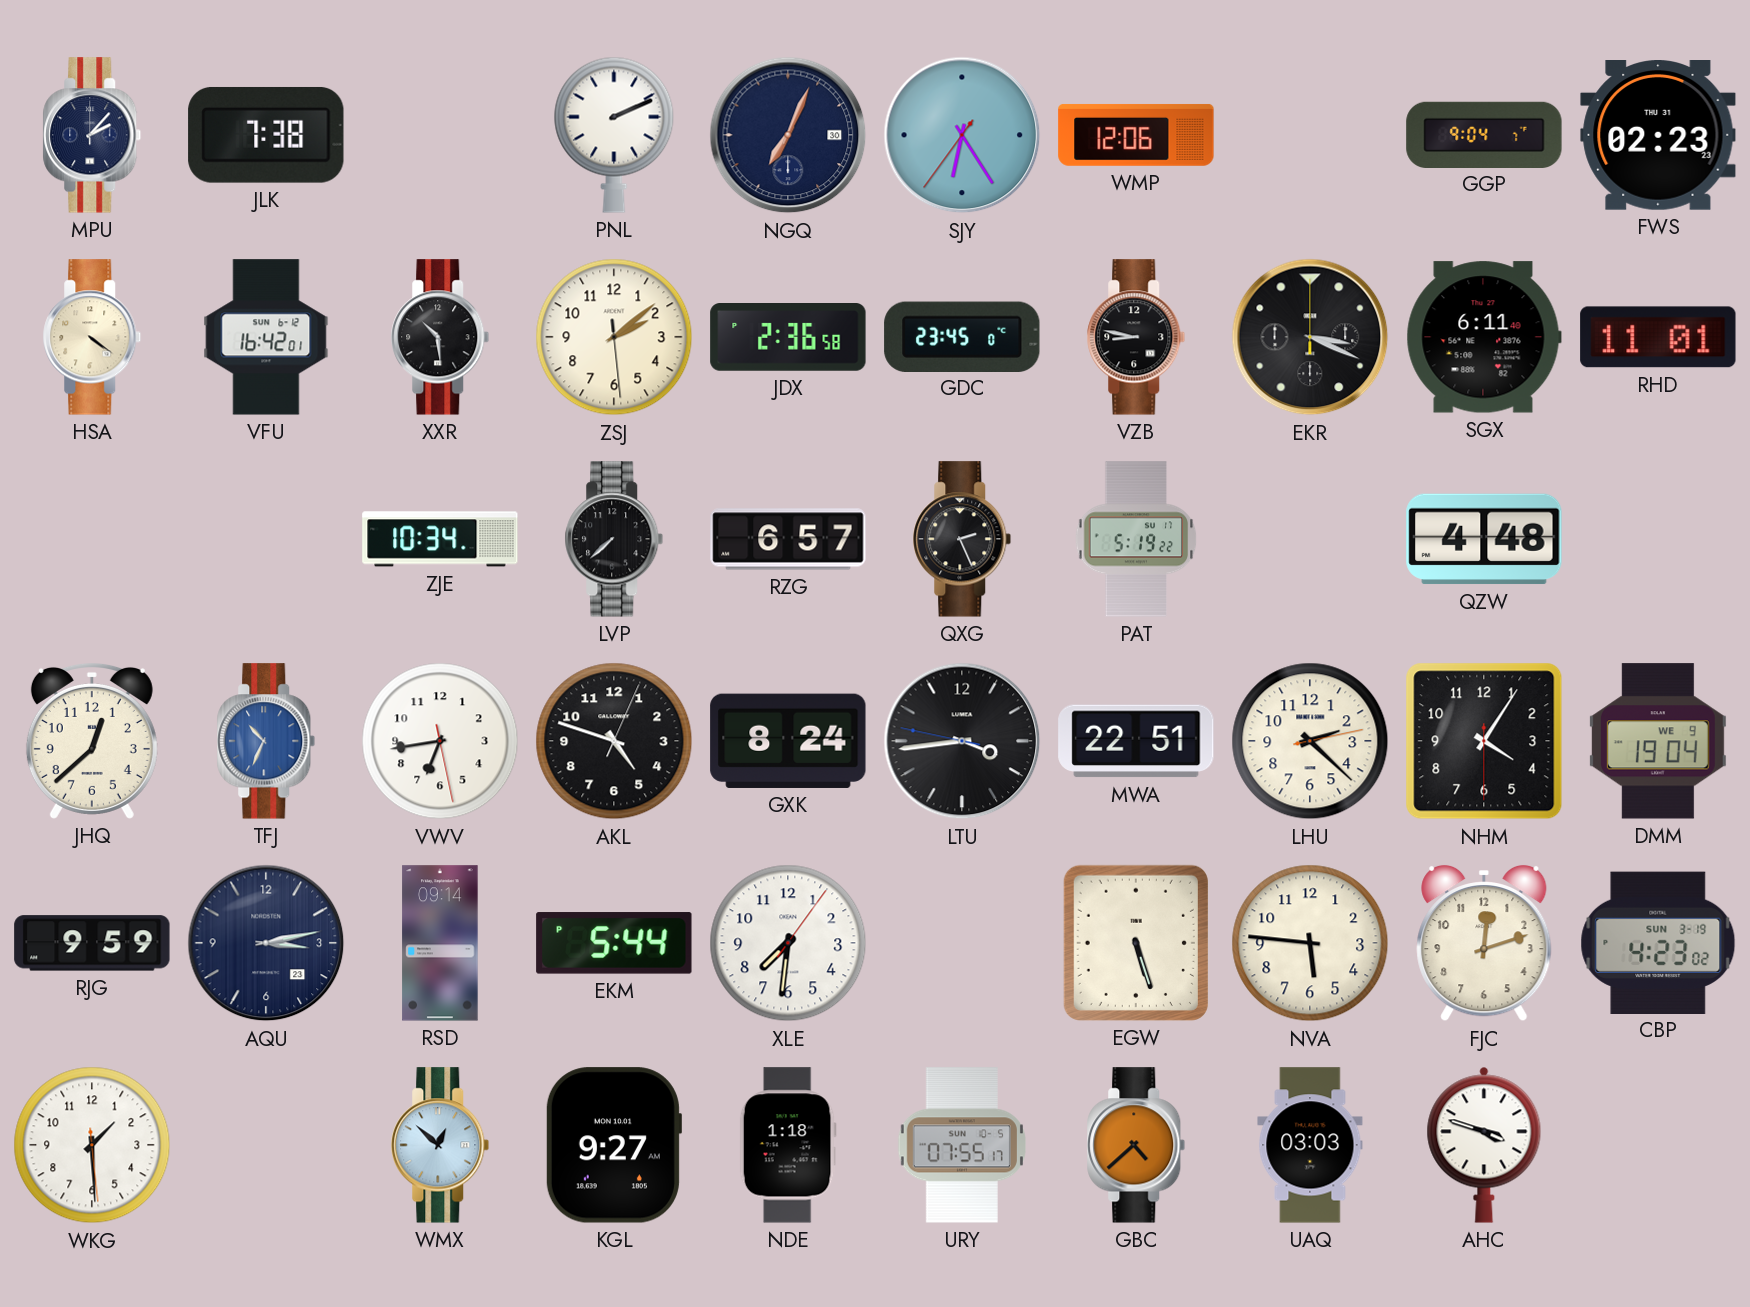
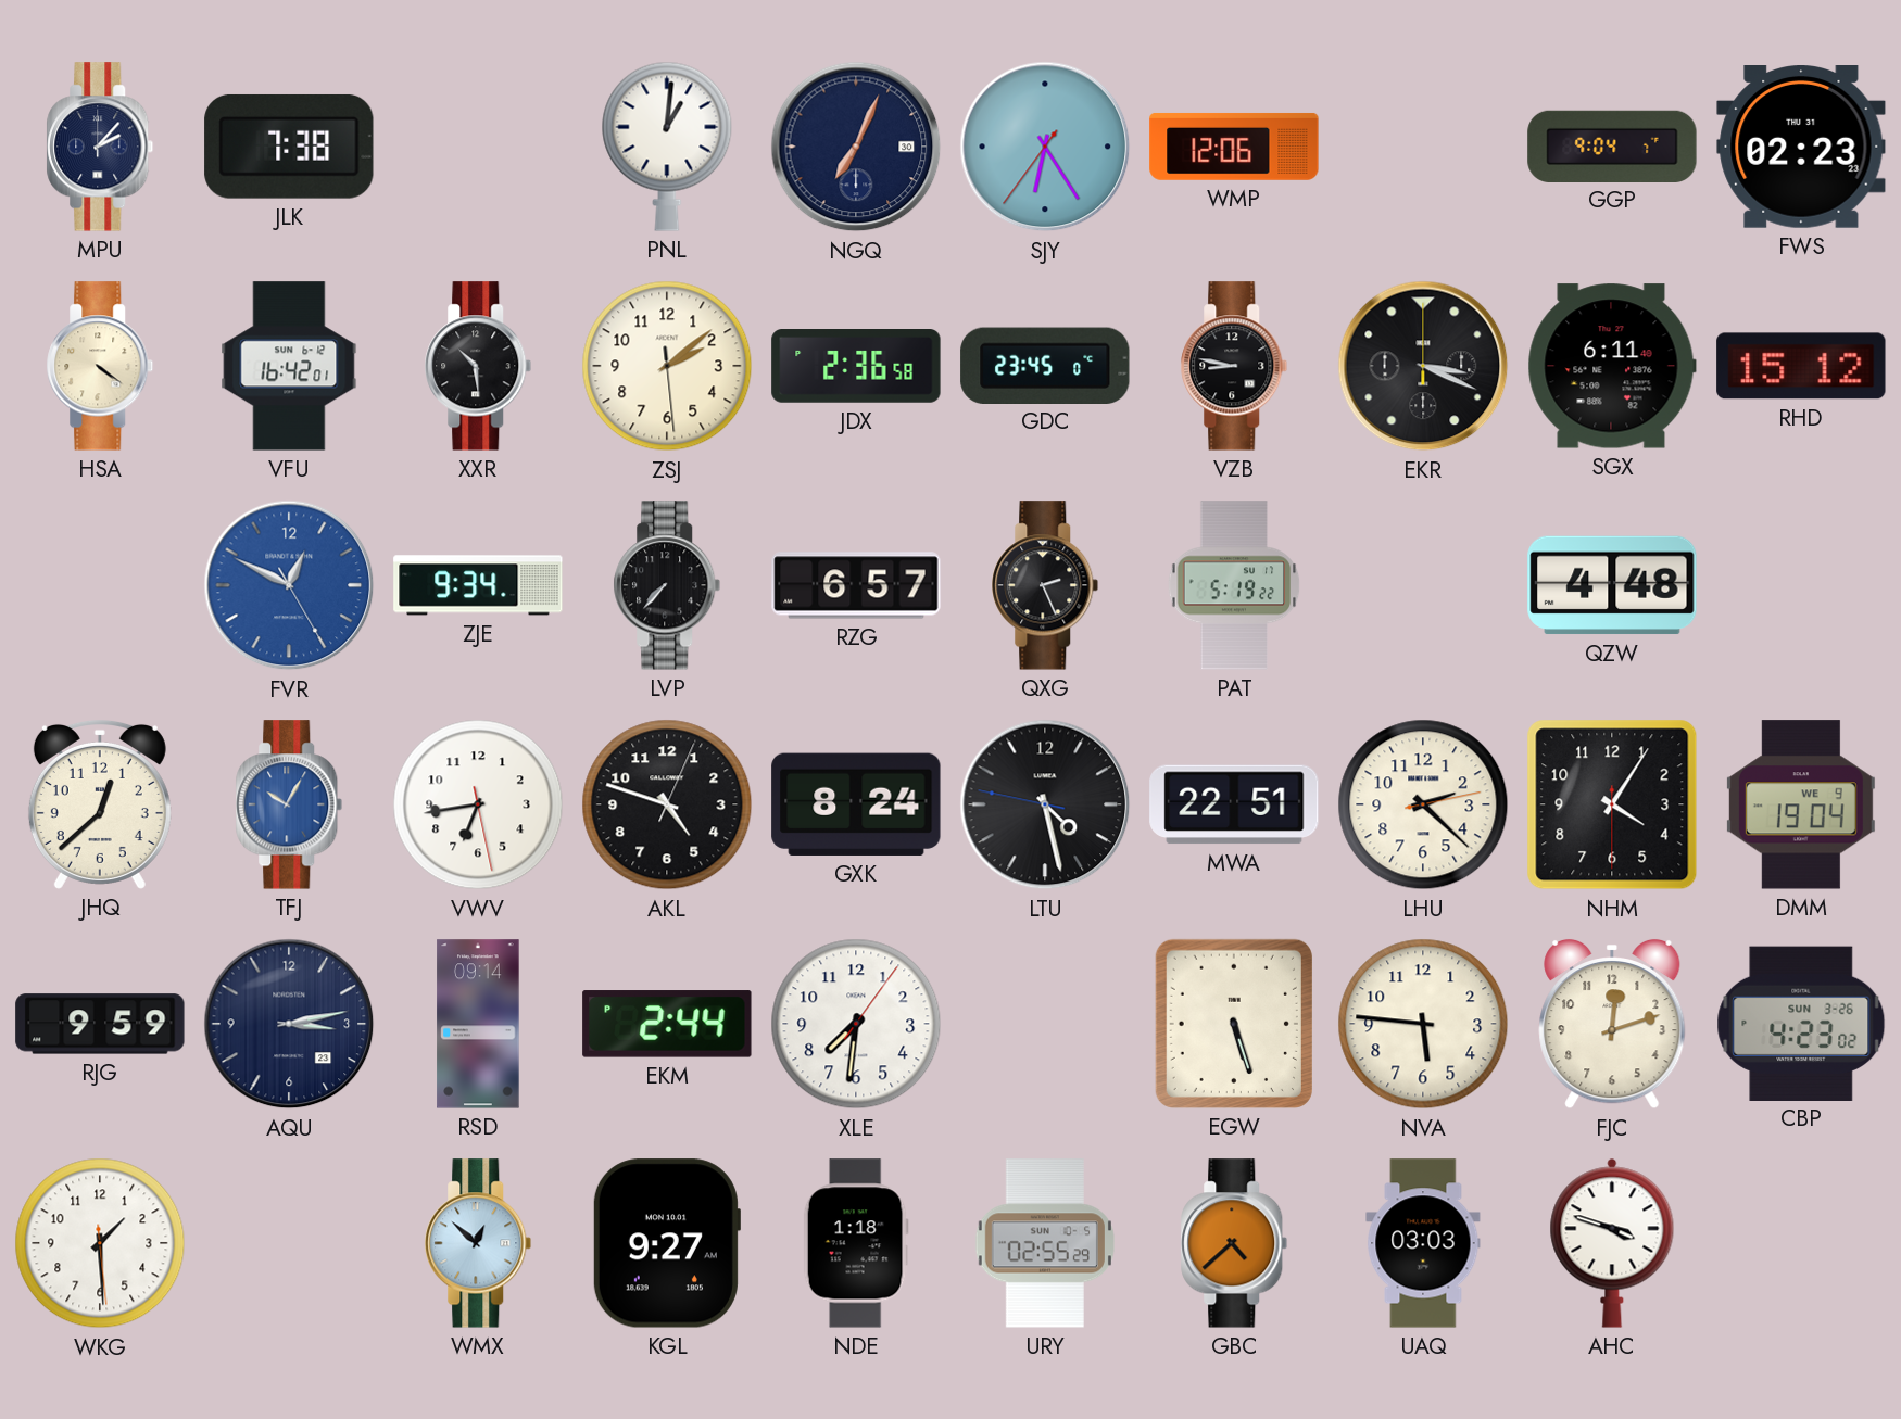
PNL: 2:11 -> 1:01
RHD: 11:01 -> 15:12
FVR: none -> 12:49
ZJE: 10:34 -> 9:34
LVP: 7:38 -> 7:37
TFJ: 10:34 -> 10:05
LTU: 3:43 -> 4:27
EKM: 5:44 -> 2:44
CBP date: SUN 3-19 -> SUN 3-26
URY: 07:55 -> 02:55
